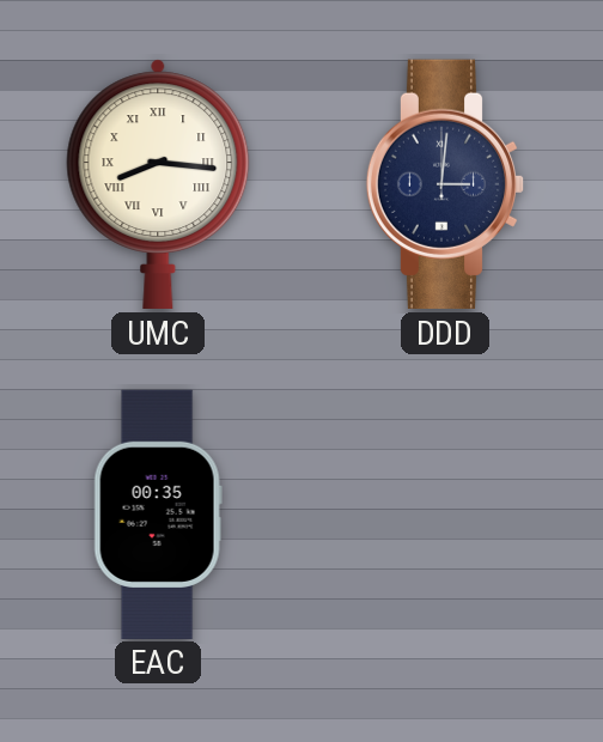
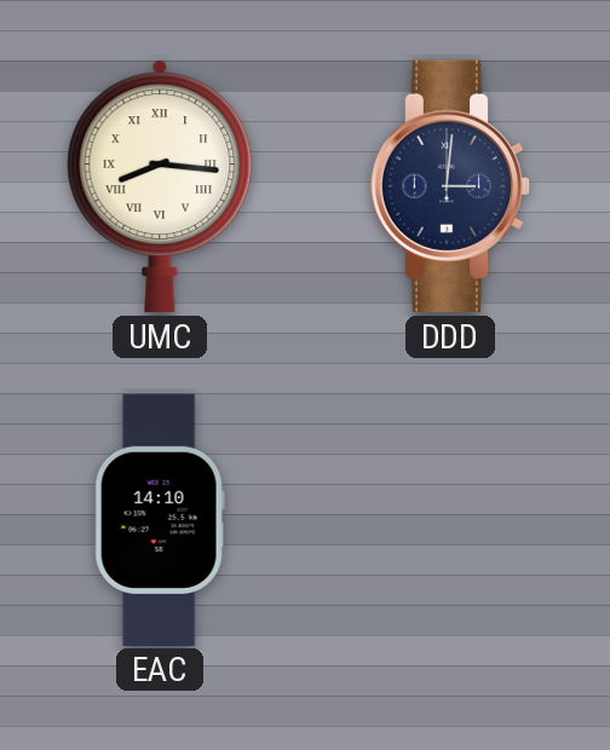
EAC: 00:35 -> 14:10
